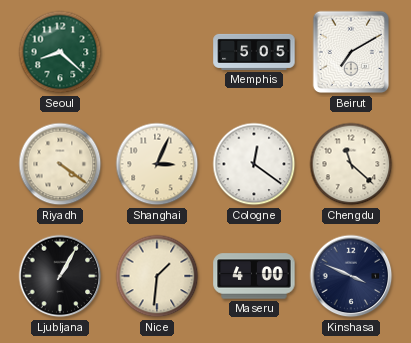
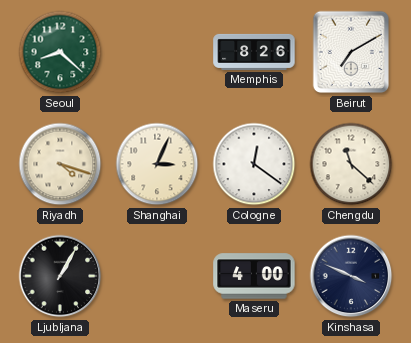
Memphis: 5:05 -> 8:26
Riyadh: 4:21 -> 4:18
Nice: 1:31 -> none
